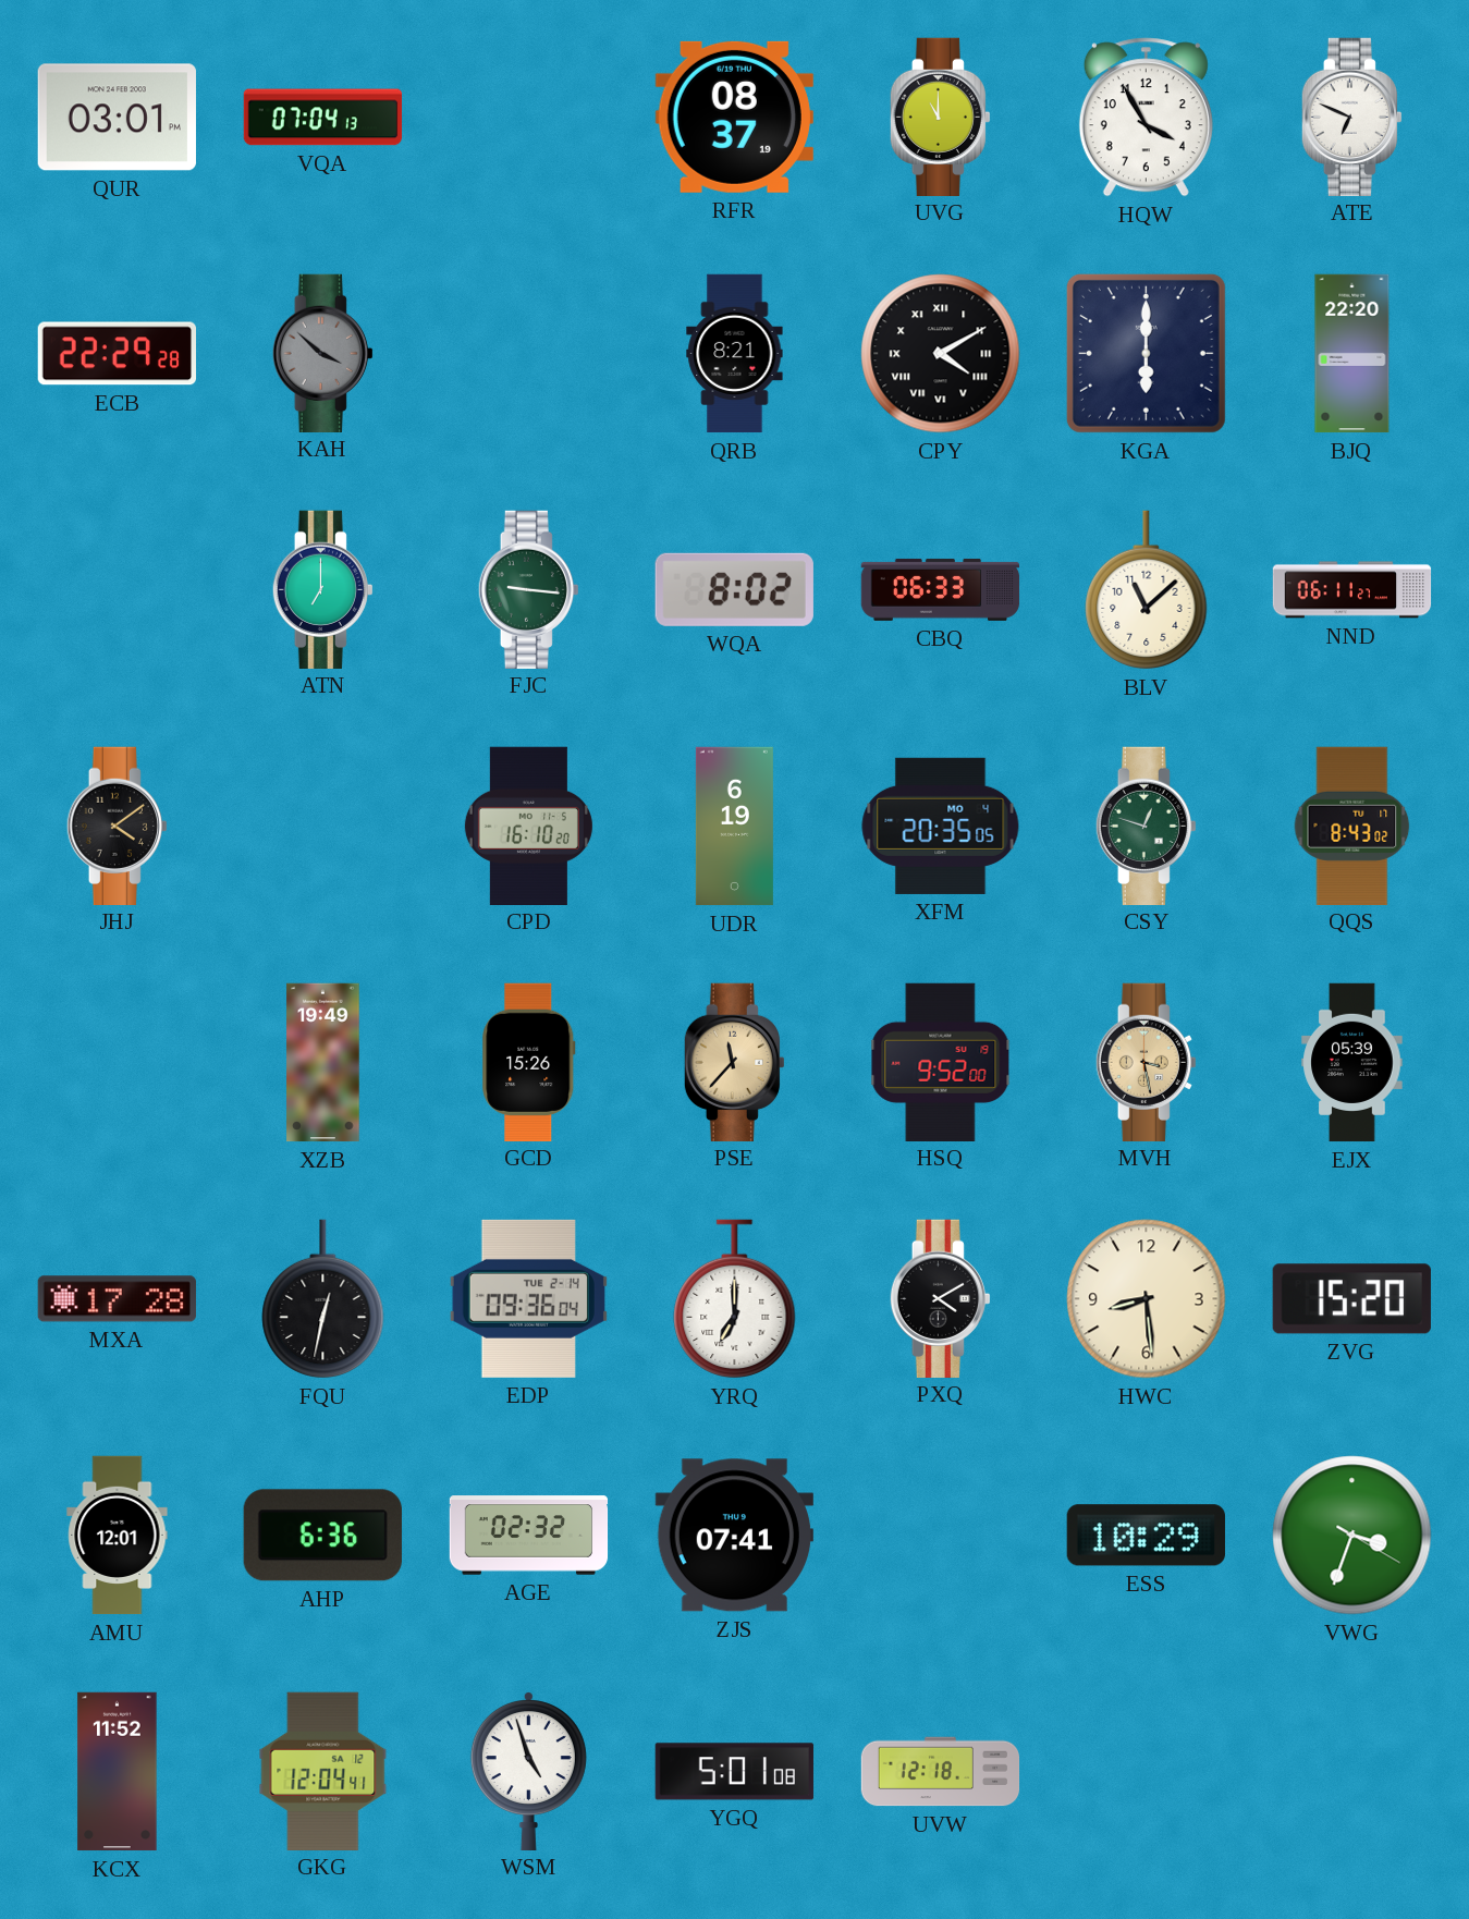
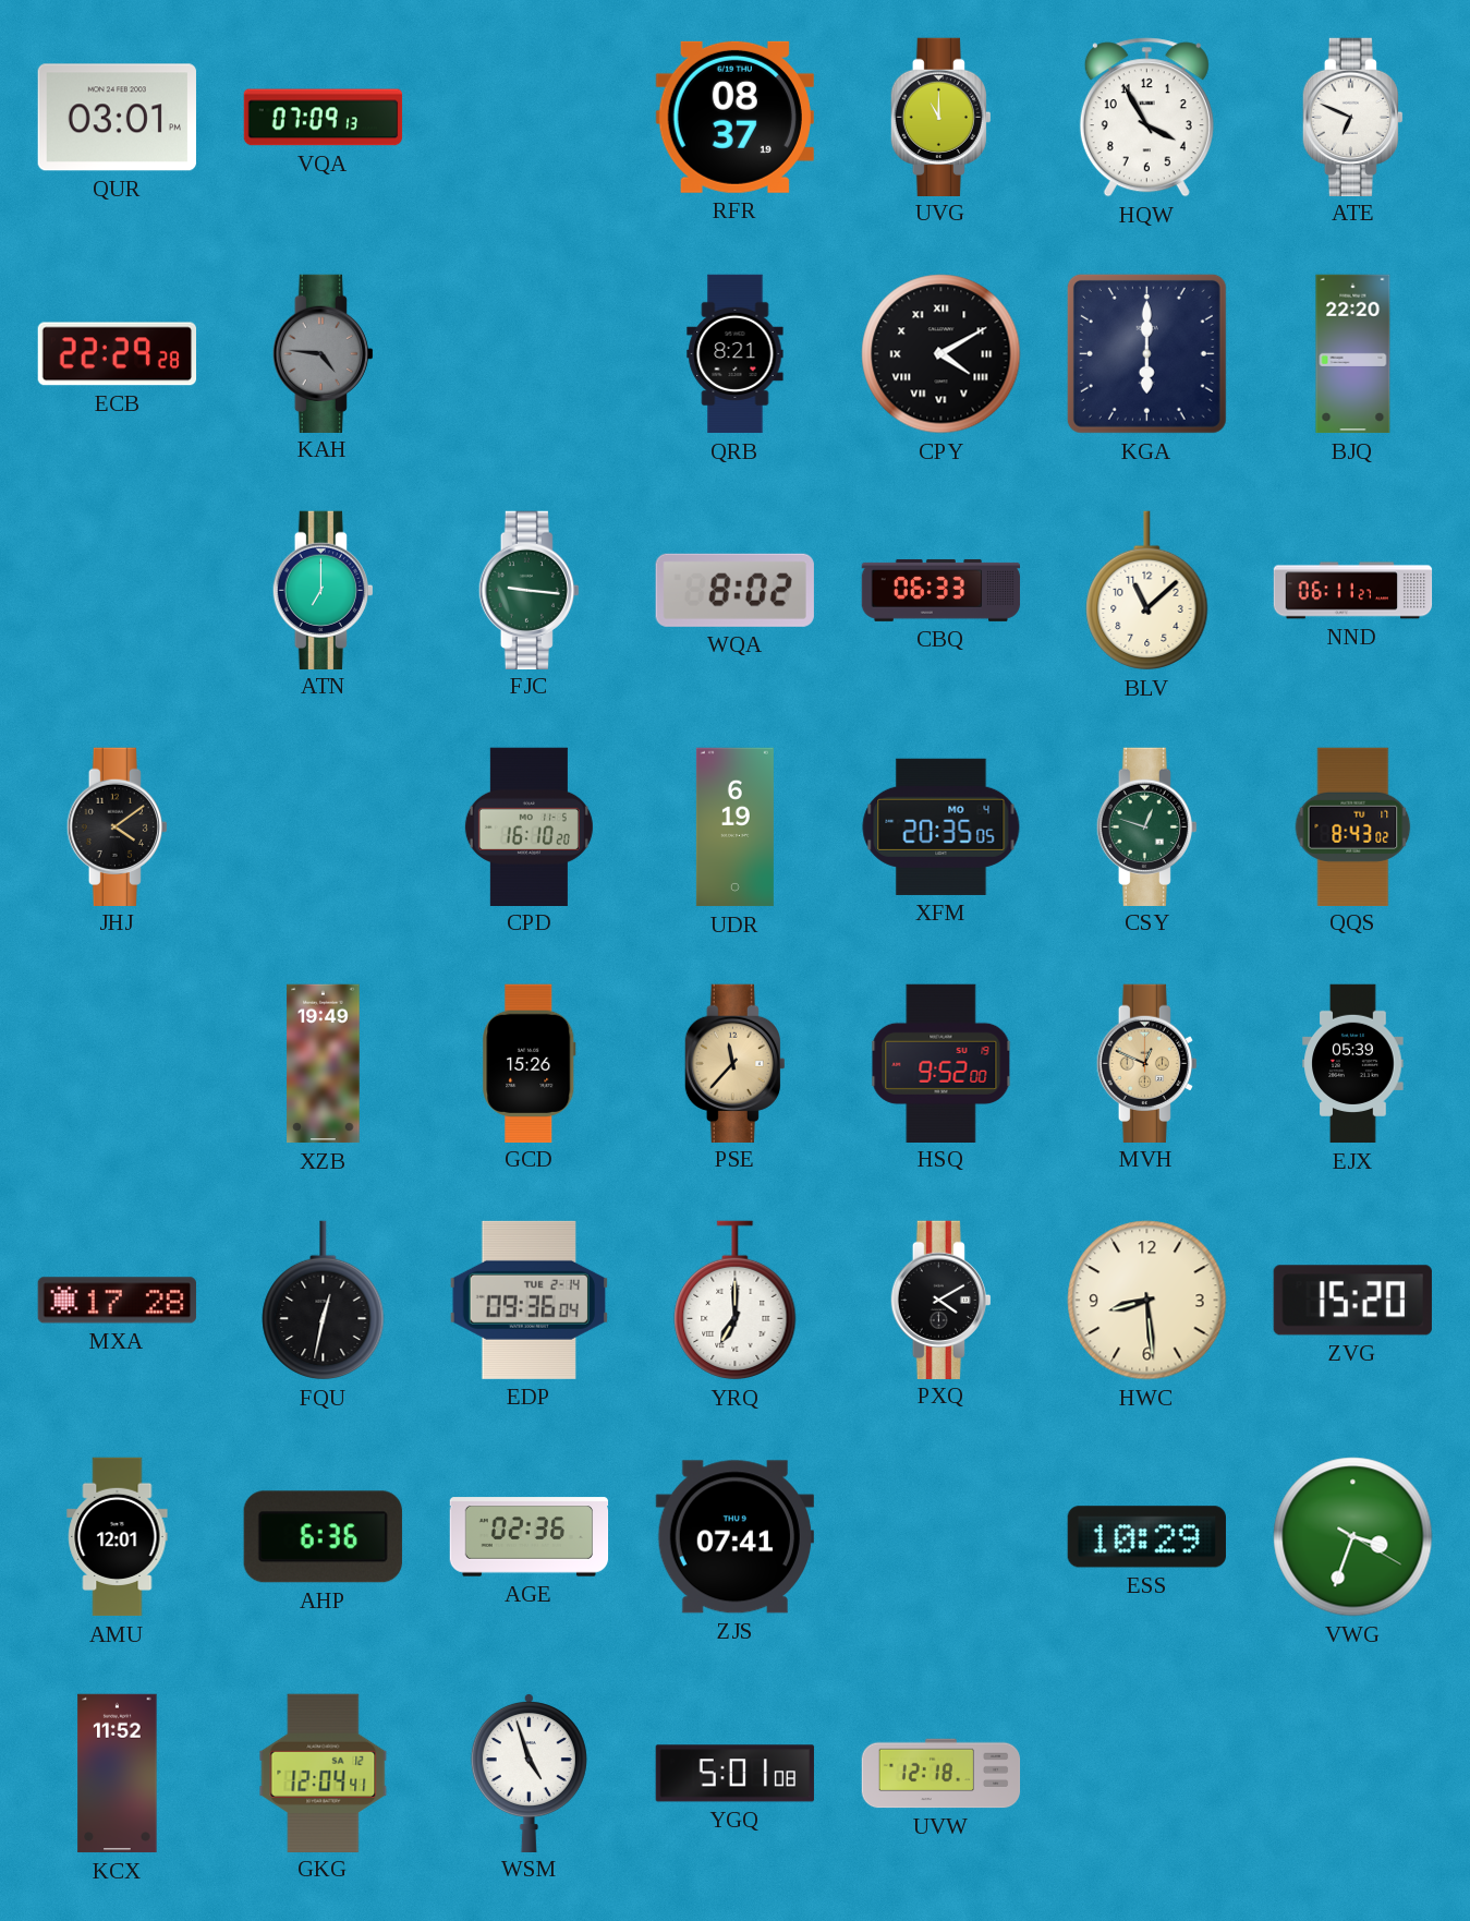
VQA: 07:04 -> 07:09
KAH: 3:52 -> 4:46
MVH: 3:28 -> 12:49
AGE: 02:32 -> 02:36
